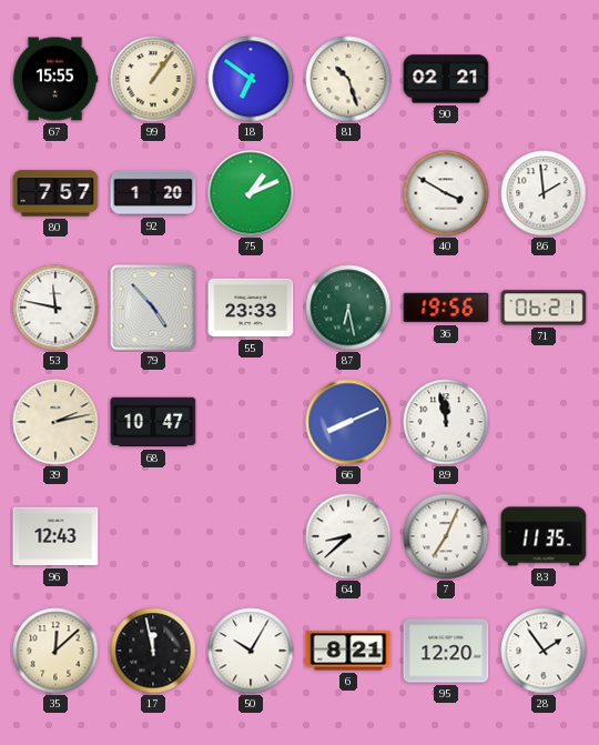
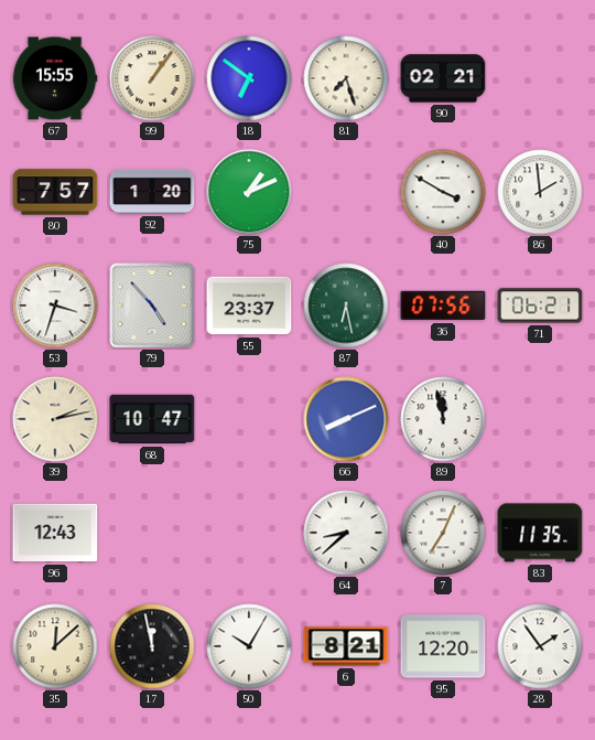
81: 10:27 -> 7:27
53: 11:47 -> 3:33
55: 23:33 -> 23:37
36: 19:56 -> 07:56
